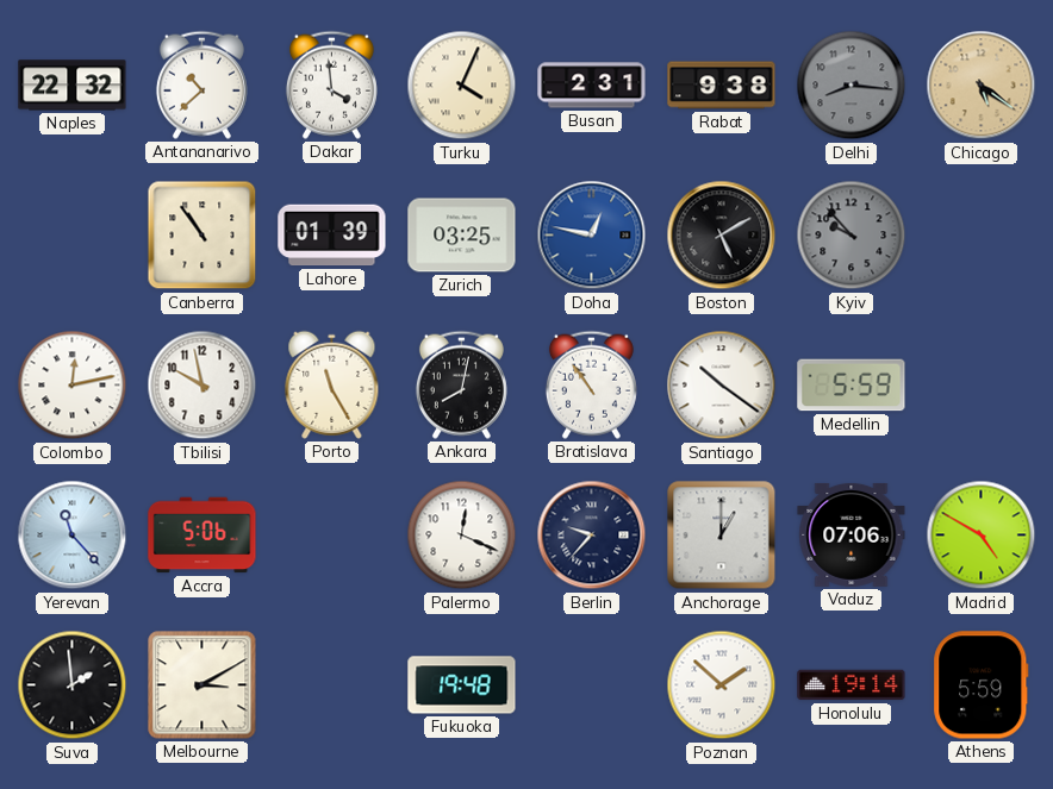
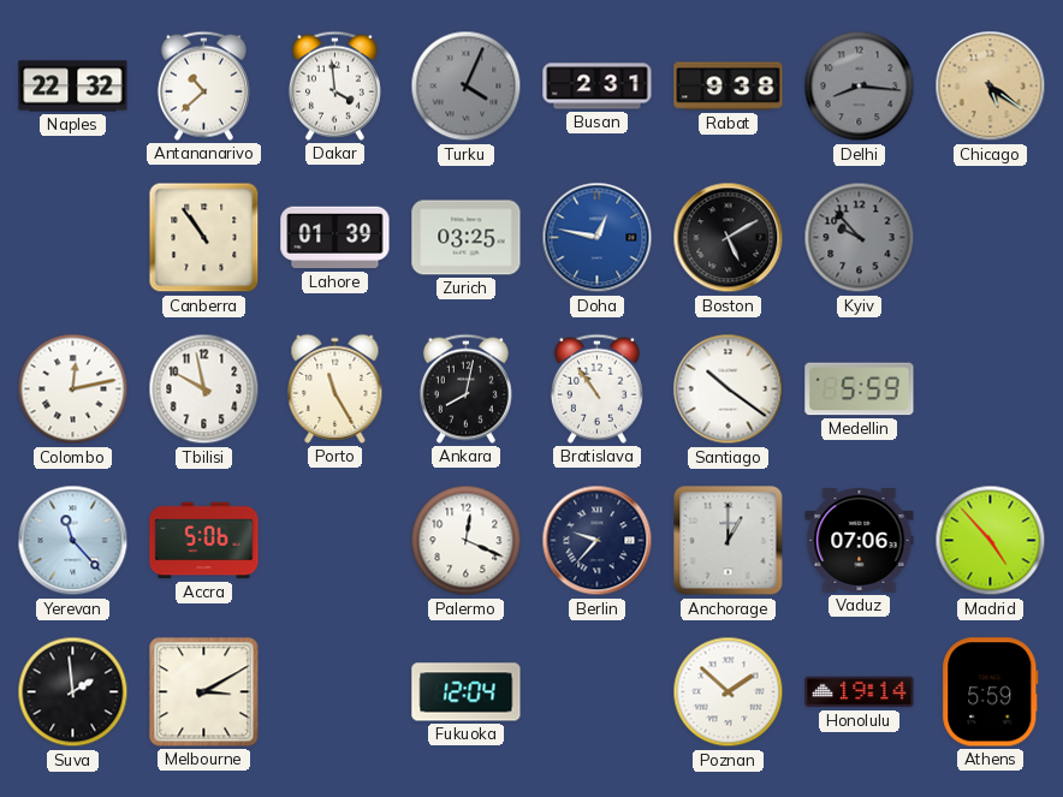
Turku dial: cream -> grey
Madrid: 4:50 -> 4:53
Fukuoka: 19:48 -> 12:04
